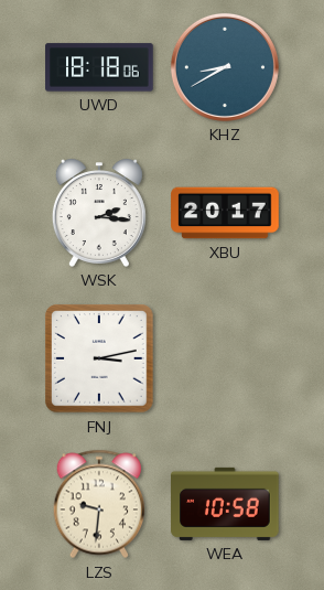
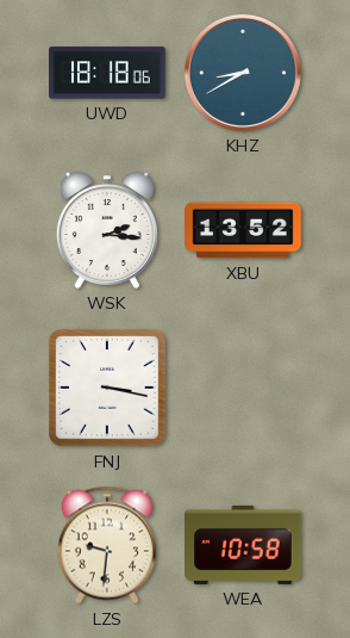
XBU: 20:17 -> 13:52
FNJ: 3:13 -> 3:17
